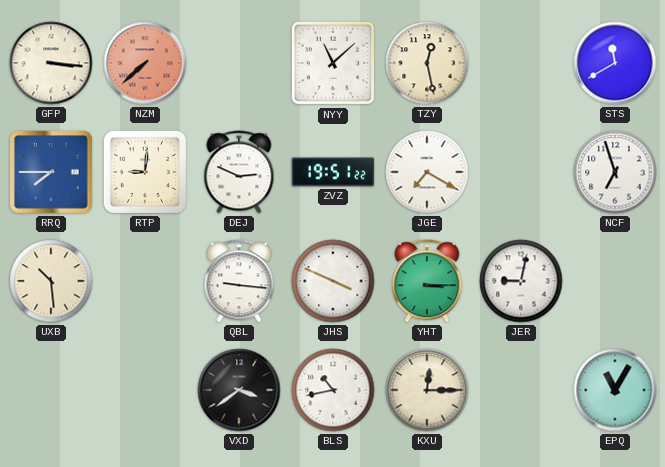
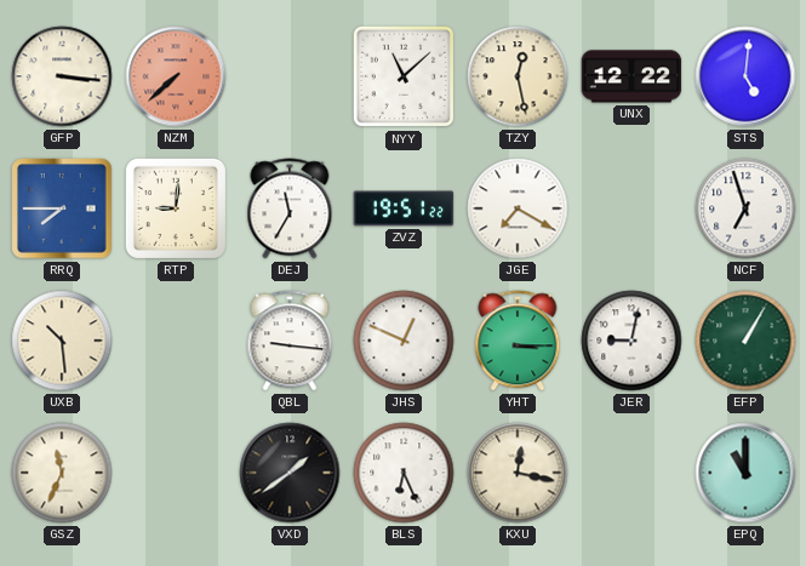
UNX: none -> 12:22
STS: 11:40 -> 5:01
DEJ: 2:49 -> 11:35
JHS: 3:49 -> 12:49
EFP: none -> 1:05
GSZ: none -> 11:34
VXD: 3:39 -> 1:39
BLS: 10:43 -> 6:26
KXU: 12:15 -> 12:17
EPQ: 11:05 -> 11:00
